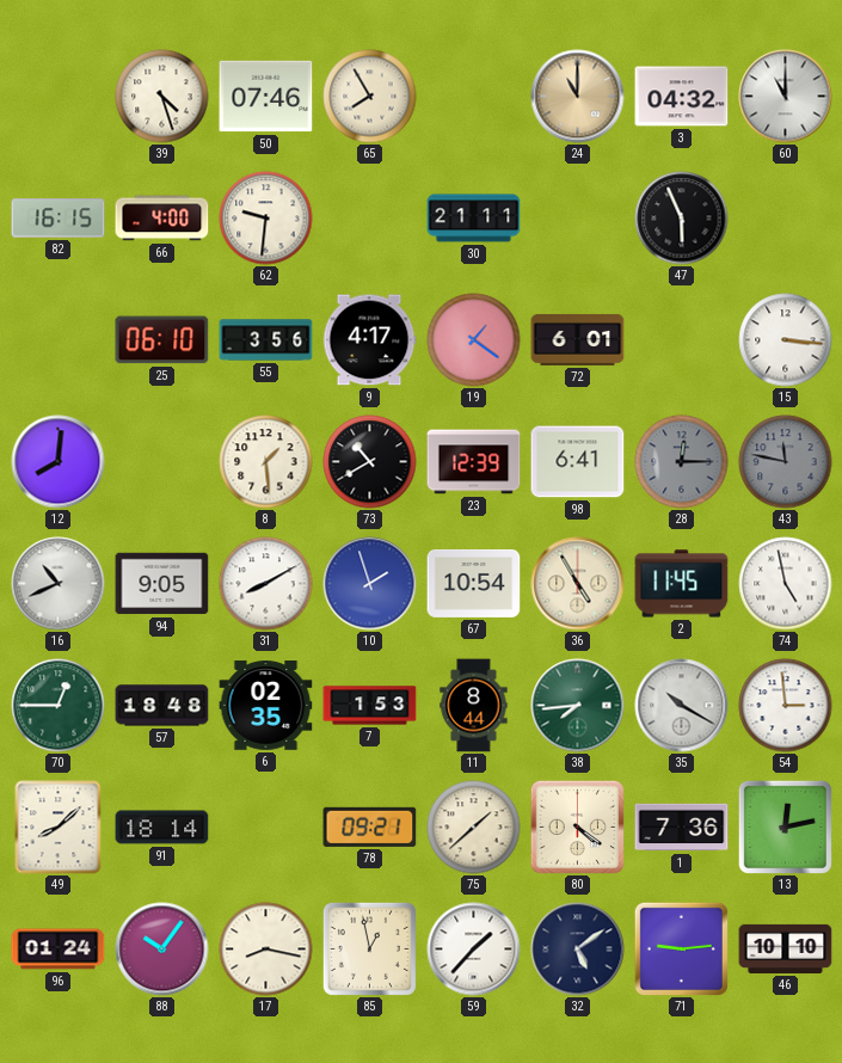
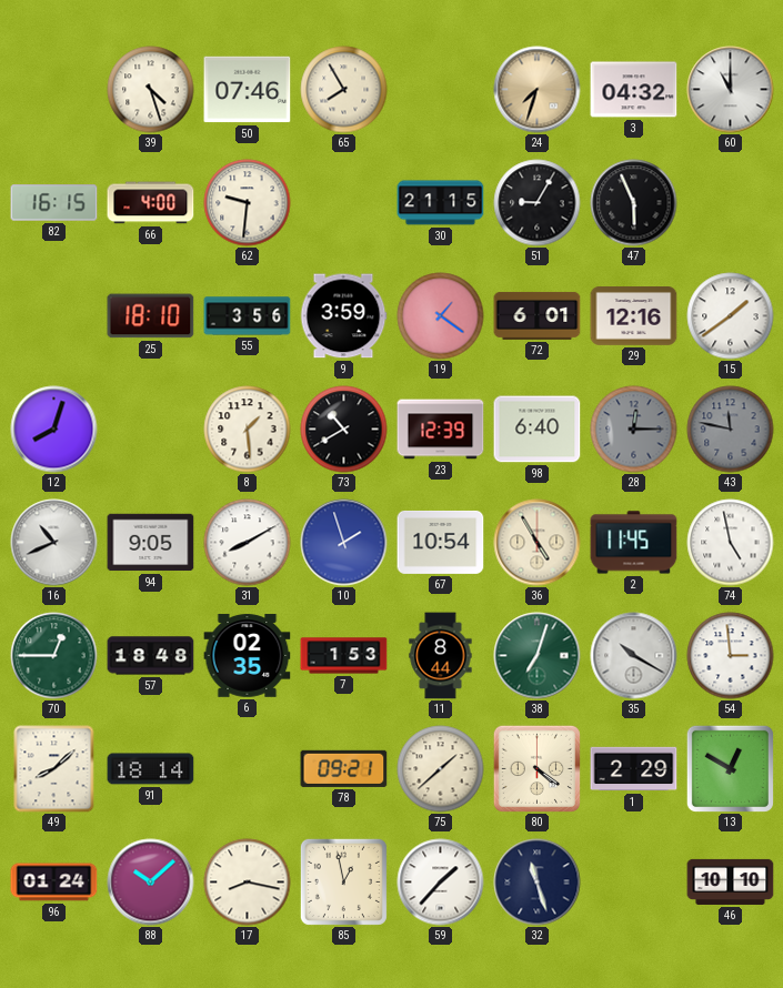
24: 11:00 -> 7:33
30: 21:11 -> 21:15
51: none -> 9:05
25: 06:10 -> 18:10
9: 4:17 -> 3:59
29: none -> 12:16
15: 3:16 -> 1:39
12: 8:01 -> 8:03
98: 6:41 -> 6:40
38: 7:44 -> 7:03
1: 7:36 -> 2:29
13: 12:13 -> 12:50
88: 10:06 -> 10:08
32: 5:09 -> 11:27
71: 9:14 -> none
